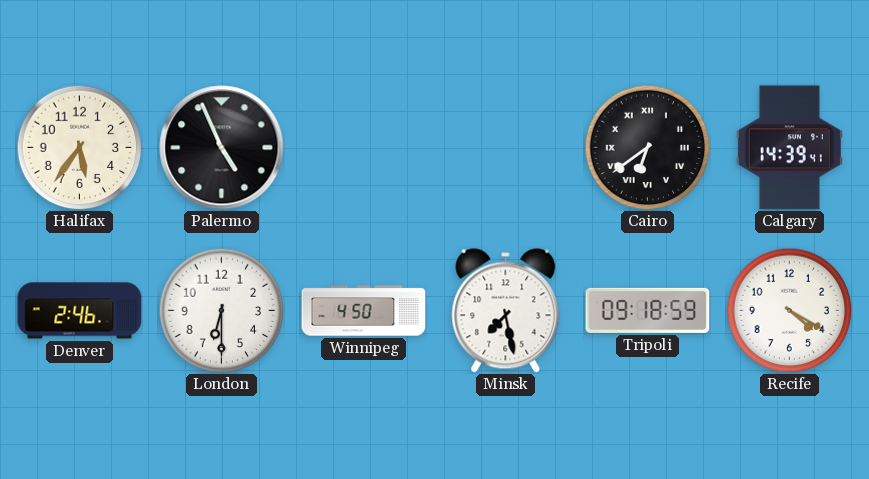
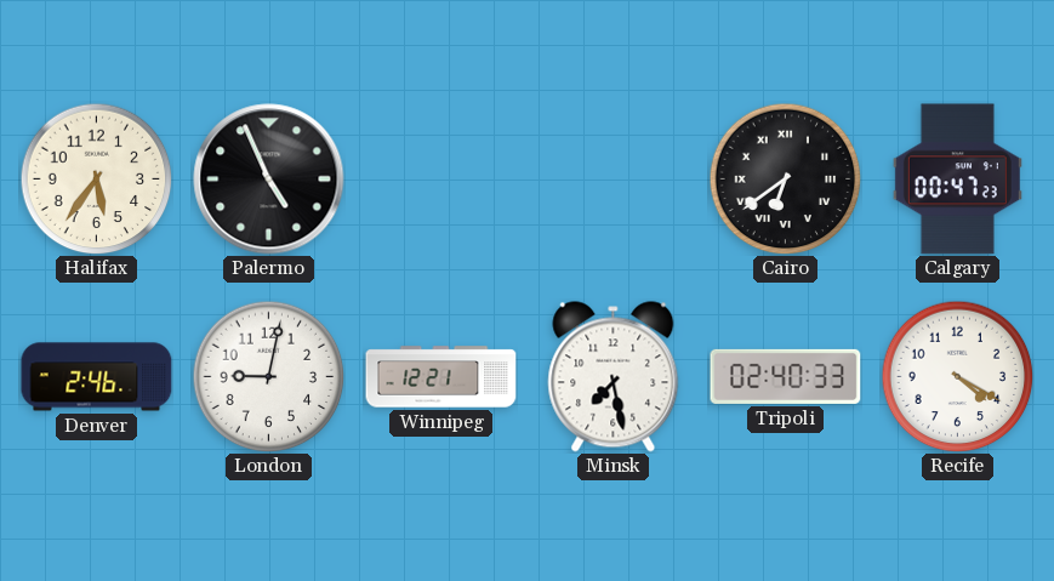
Calgary: 14:39 -> 00:47
London: 6:30 -> 9:02
Winnipeg: 4:50 -> 12:21
Tripoli: 09:18 -> 02:40
